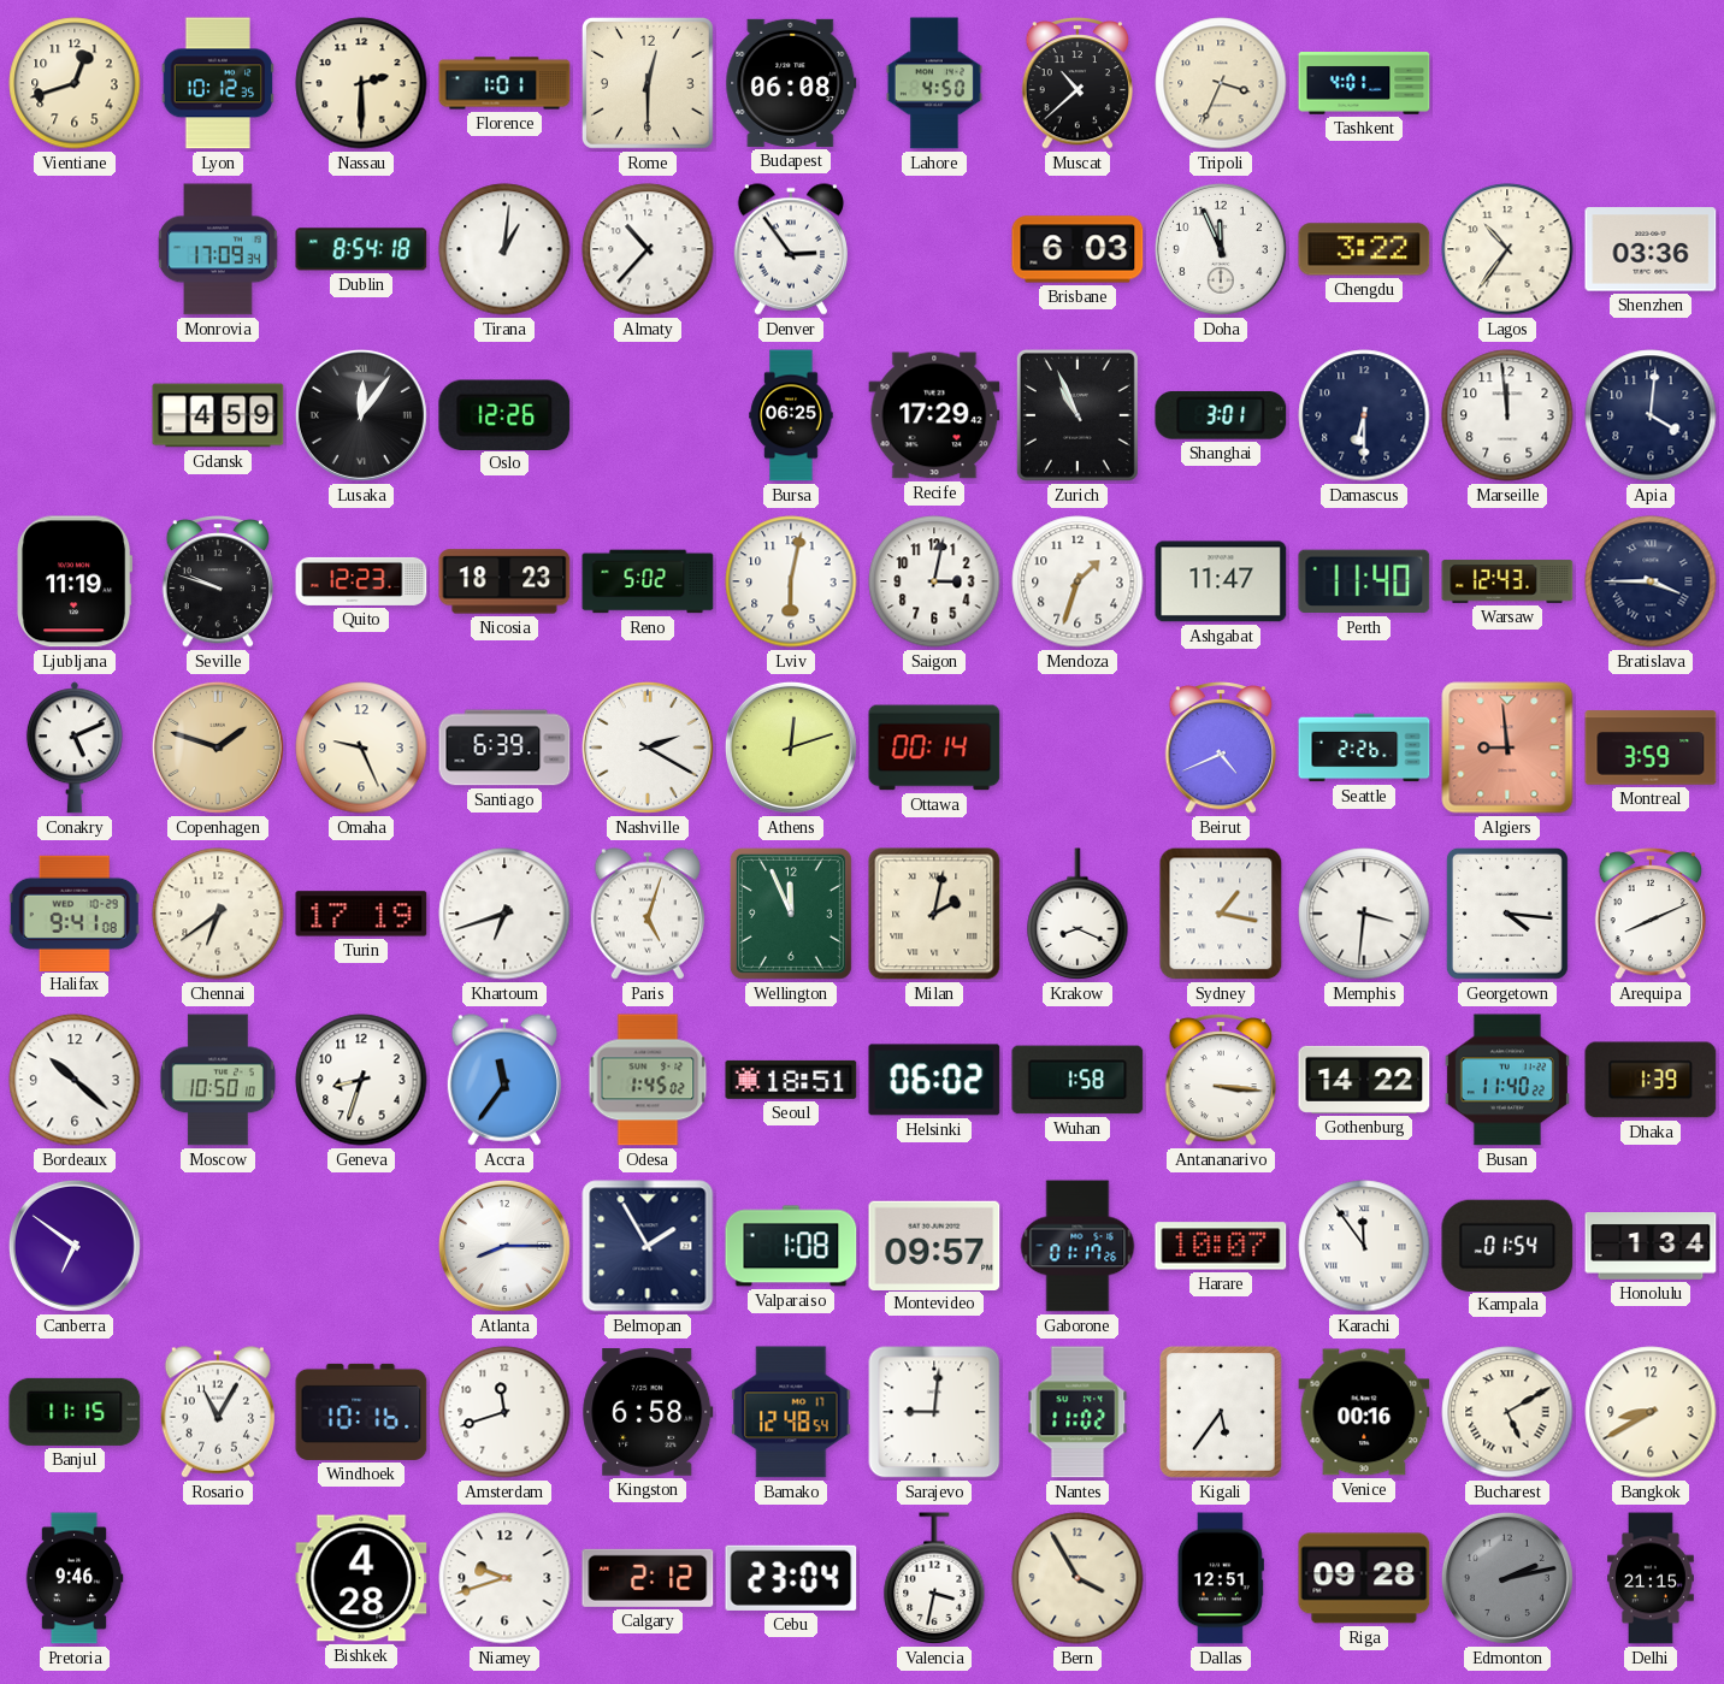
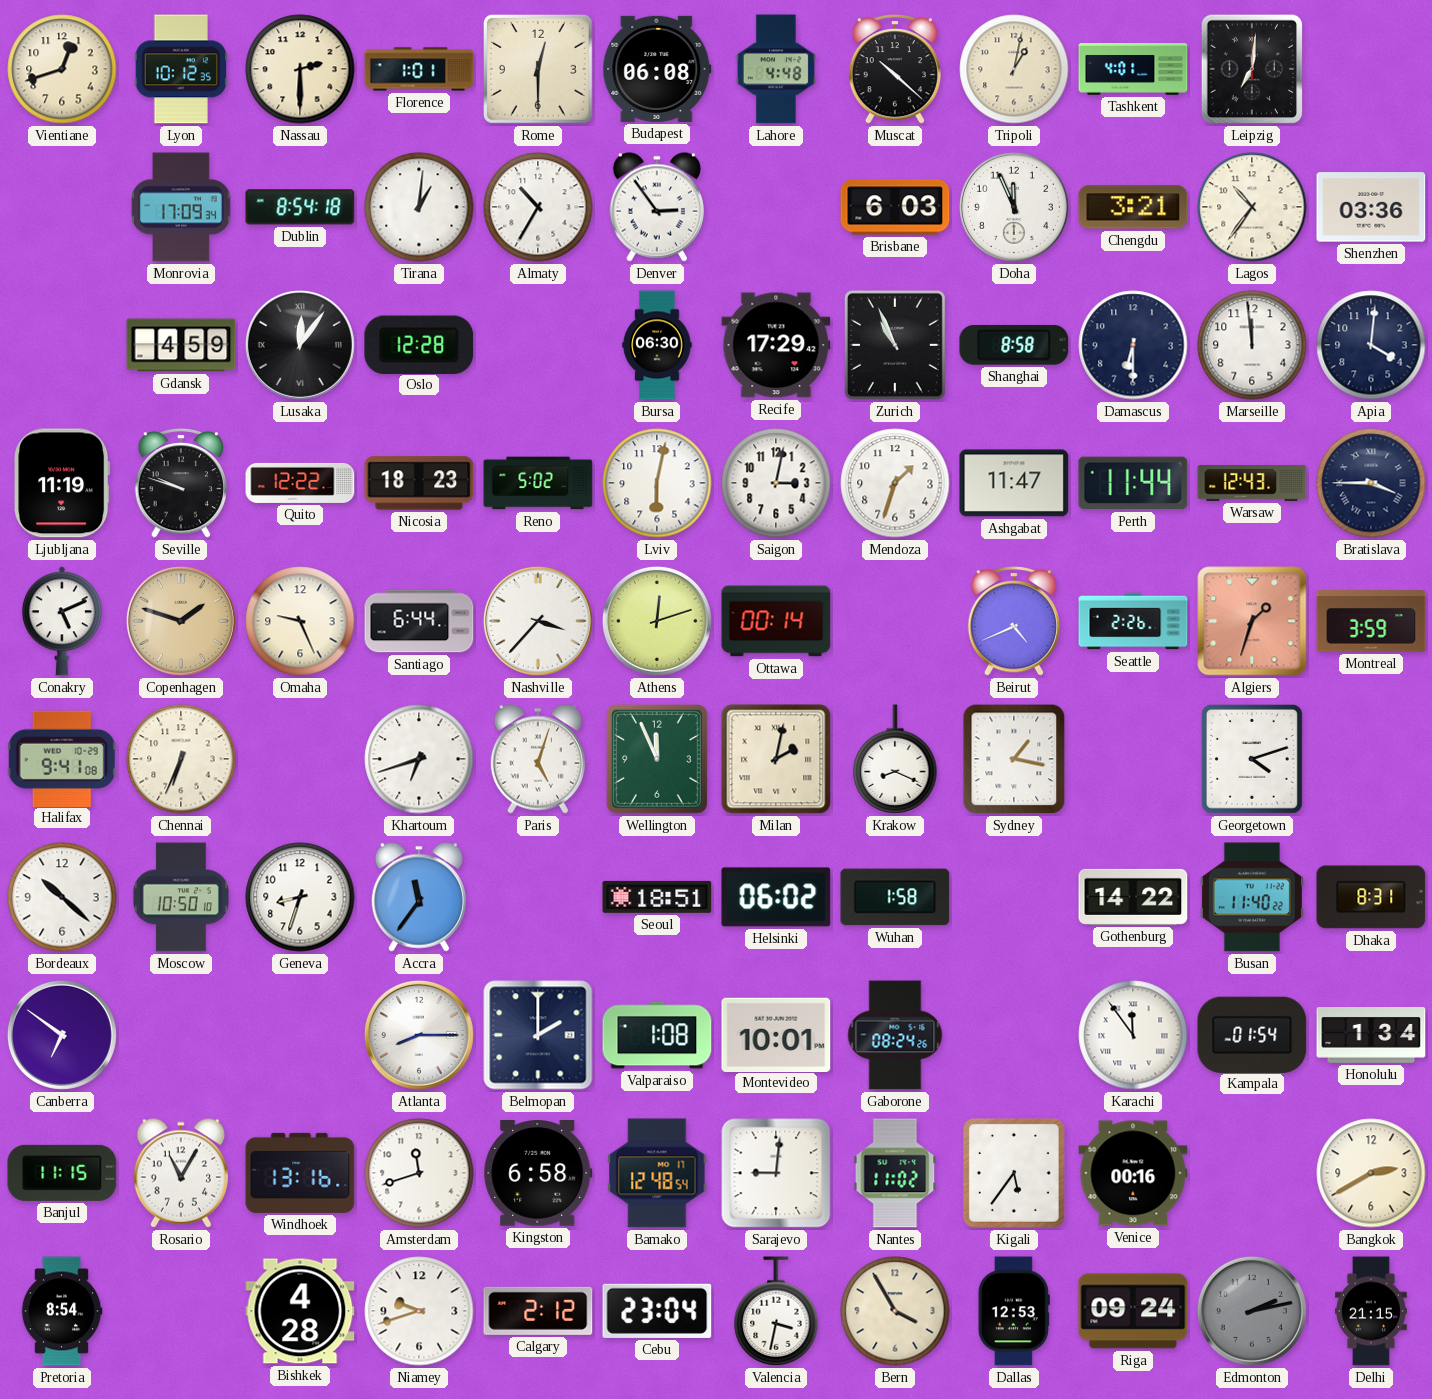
Lahore: 4:50 -> 4:48
Muscat: 10:38 -> 10:22
Tripoli: 3:34 -> 1:02
Leipzig: none -> 7:01
Almaty: 10:37 -> 10:35
Chengdu: 3:22 -> 3:21
Oslo: 12:26 -> 12:28
Bursa: 06:25 -> 06:30
Shanghai: 3:01 -> 8:58
Quito: 12:23 -> 12:22
Perth: 11:40 -> 11:44
Santiago: 6:39 -> 6:44
Nashville: 2:20 -> 3:37
Algiers: 8:59 -> 1:33
Chennai: 6:39 -> 6:34
Turin: 17:19 -> none
Memphis: 3:31 -> none
Georgetown: 4:16 -> 4:12
Arequipa: 8:11 -> none
Odesa: 1:45 -> none
Antananarivo: 3:16 -> none
Dhaka: 1:39 -> 8:31
Belmopan: 1:55 -> 2:00
Montevideo: 09:57 -> 10:01
Gaborone: 01:17 -> 08:24
Harare: 10:07 -> none
Windhoek: 10:16 -> 13:16
Bucharest: 5:10 -> none
Bangkok: 8:40 -> 2:40
Pretoria: 9:46 -> 8:54
Dallas: 12:51 -> 12:53
Riga: 09:28 -> 09:24
